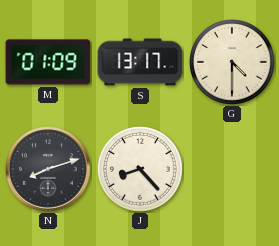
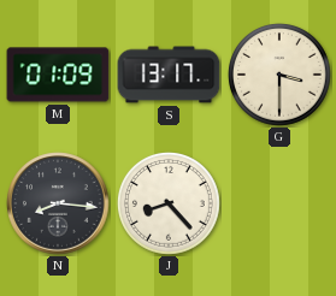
G: 4:30 -> 3:30
N: 8:12 -> 8:16
